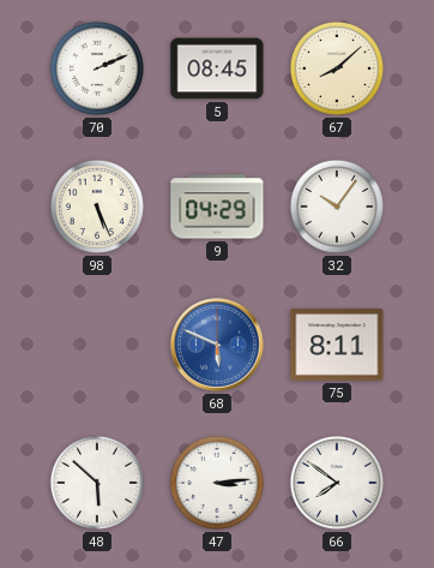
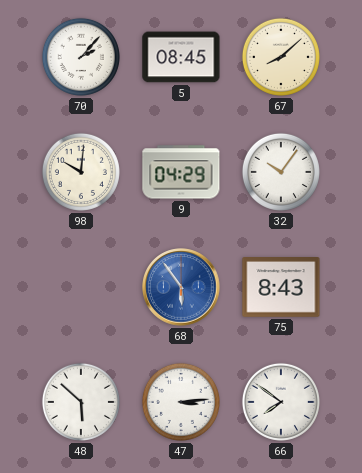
70: 2:11 -> 2:07
98: 5:26 -> 10:01
68: 5:49 -> 5:54
75: 8:11 -> 8:43
